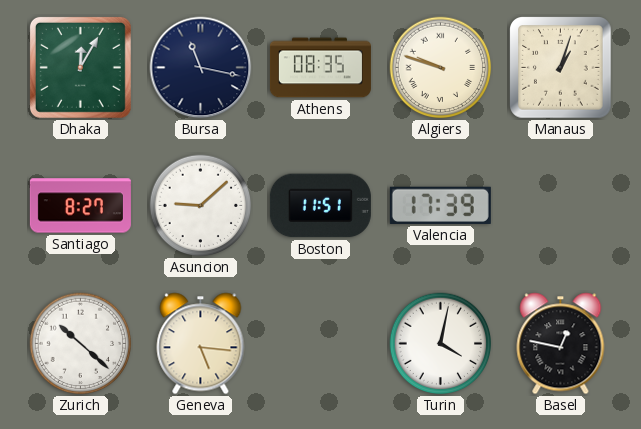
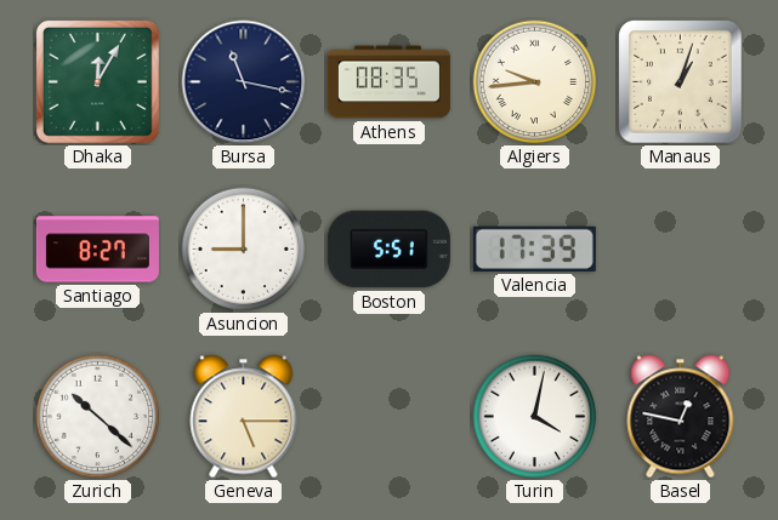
Algiers: 9:48 -> 9:44
Asuncion: 9:08 -> 9:00
Boston: 11:51 -> 5:51
Geneva: 5:16 -> 5:15
